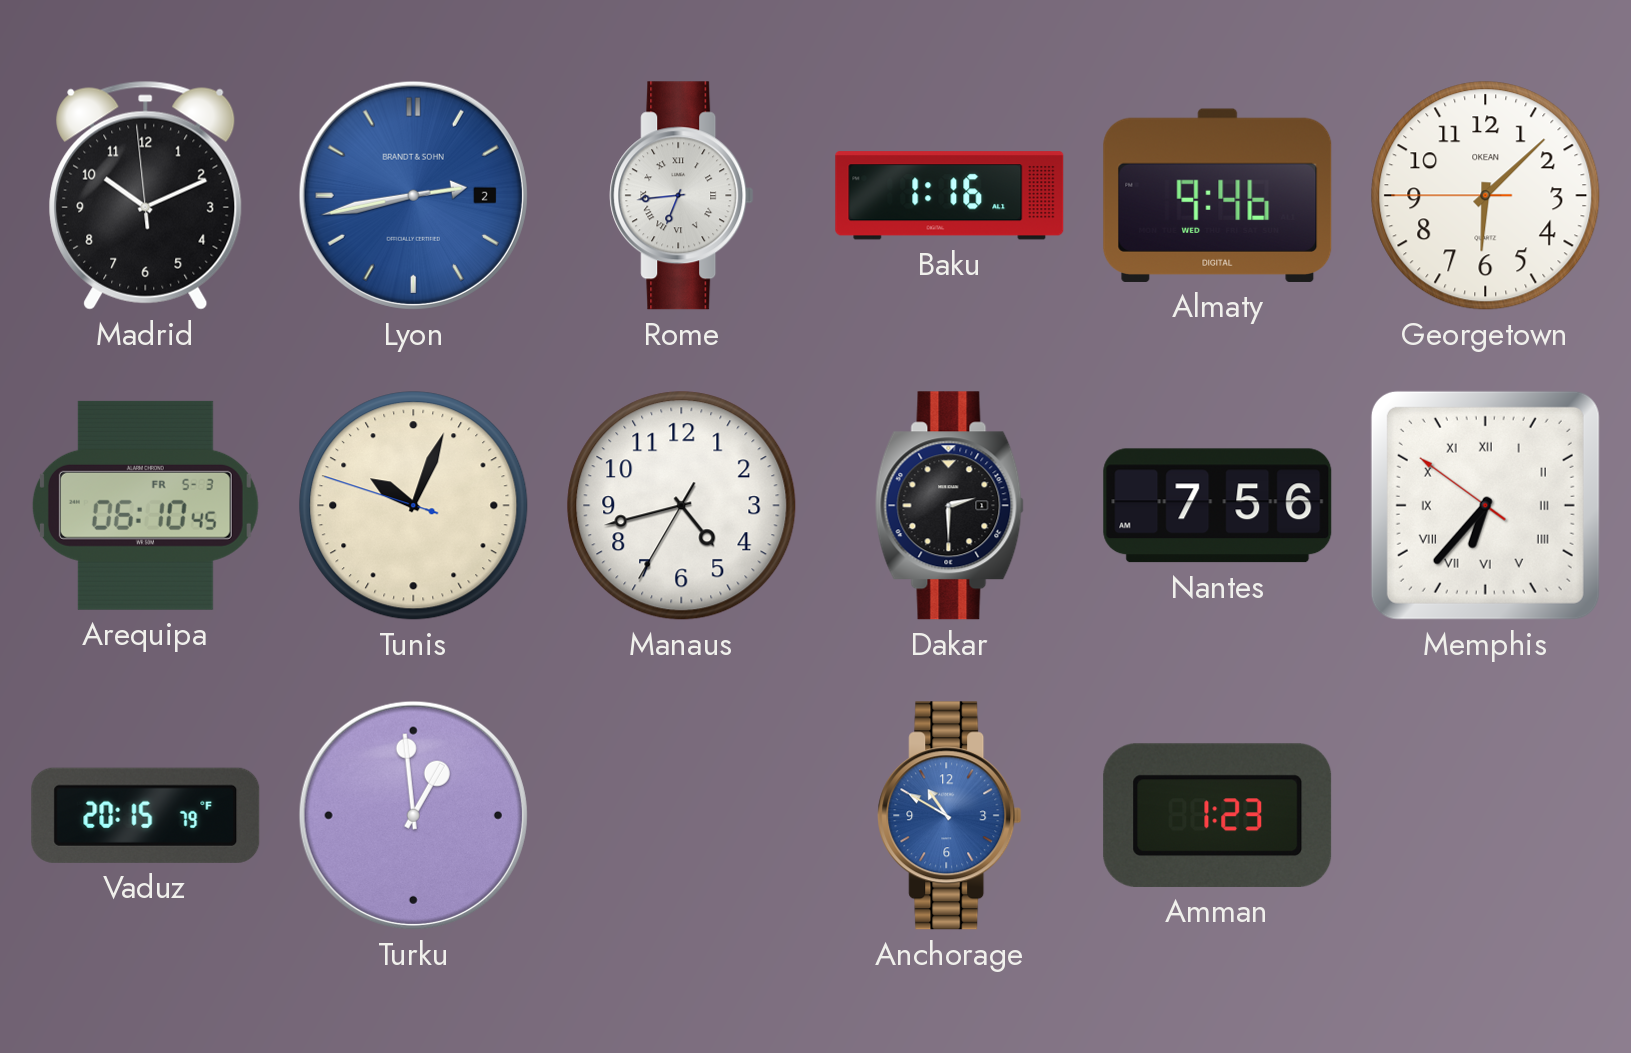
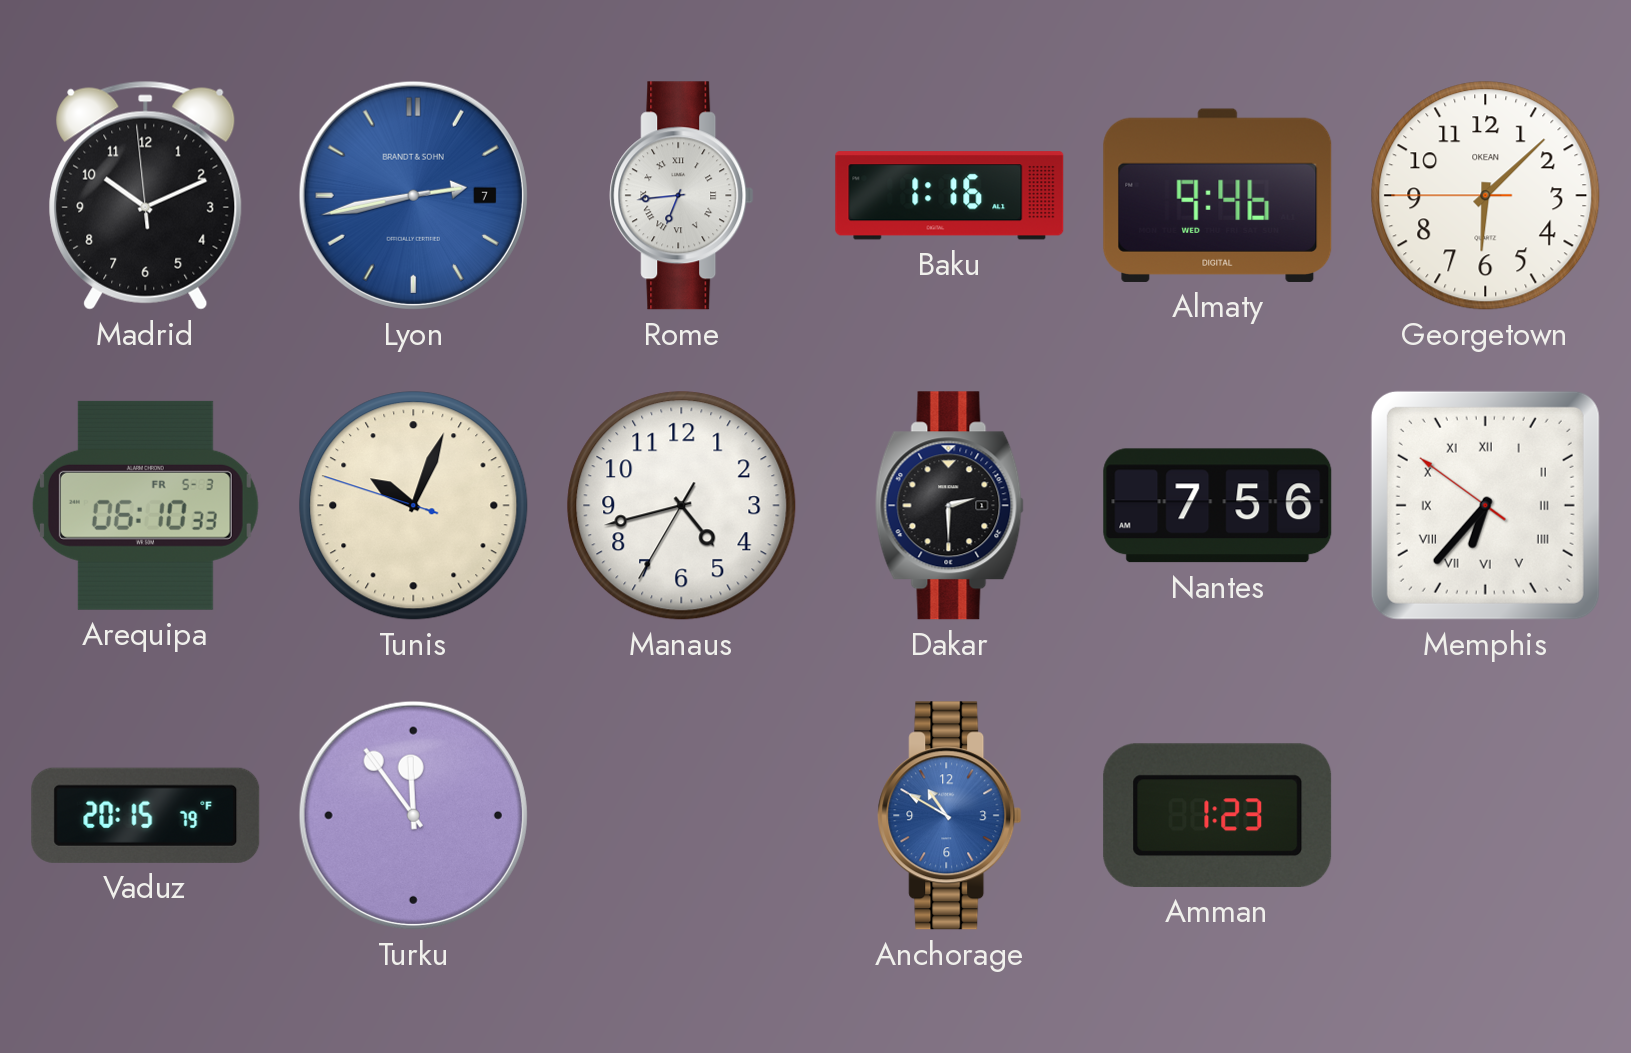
Lyon date: 2 -> 7
Arequipa: 06:10:45 -> 06:10:33
Turku: 12:59 -> 11:54
